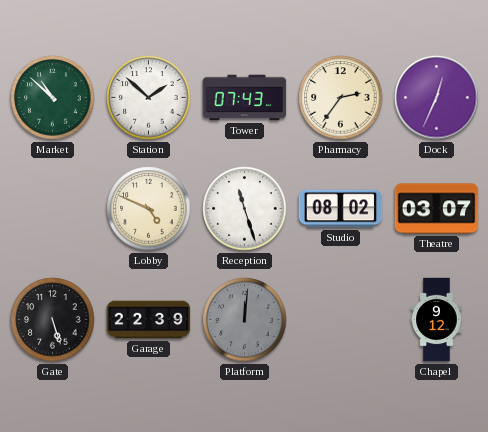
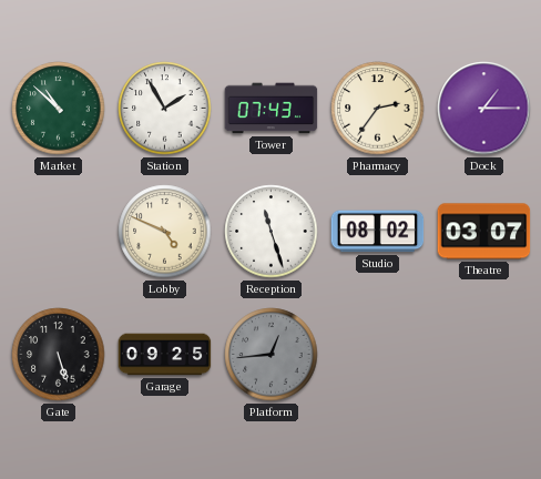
Station: 1:52 -> 1:55
Dock: 12:34 -> 1:15
Garage: 22:39 -> 09:25
Platform: 12:01 -> 12:44
Chapel: 9:12 -> none
